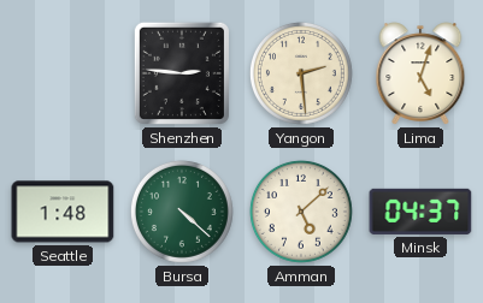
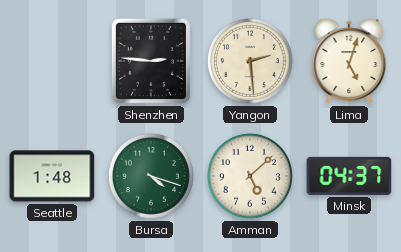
Bursa: 4:22 -> 4:18
